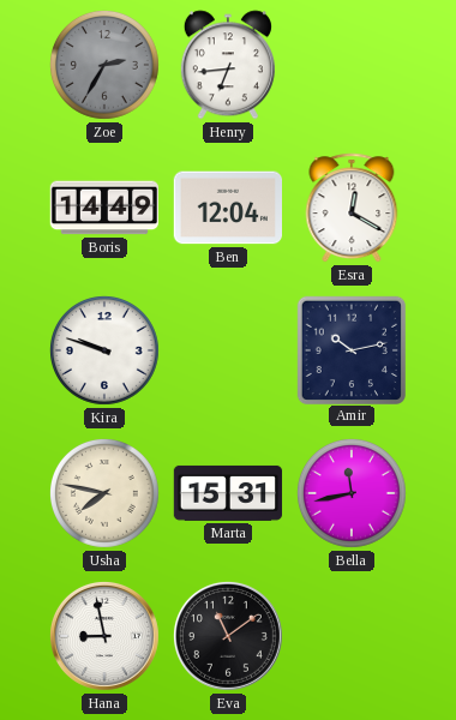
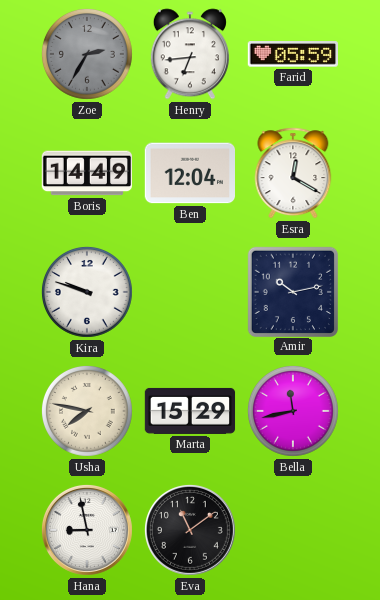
Farid: none -> 05:59
Marta: 15:31 -> 15:29
